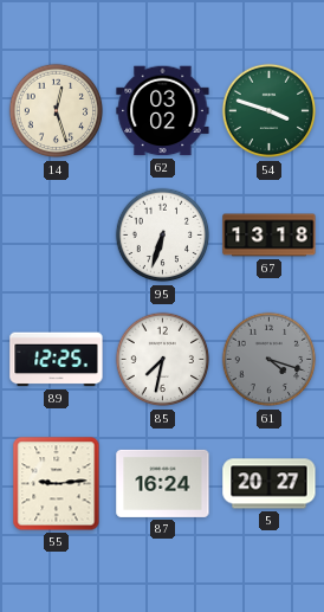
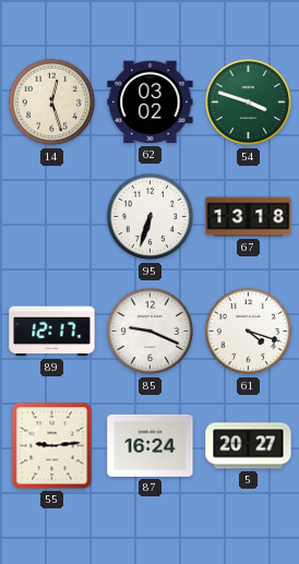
89: 12:25 -> 12:17
85: 7:32 -> 9:19
61 dial: grey -> white
